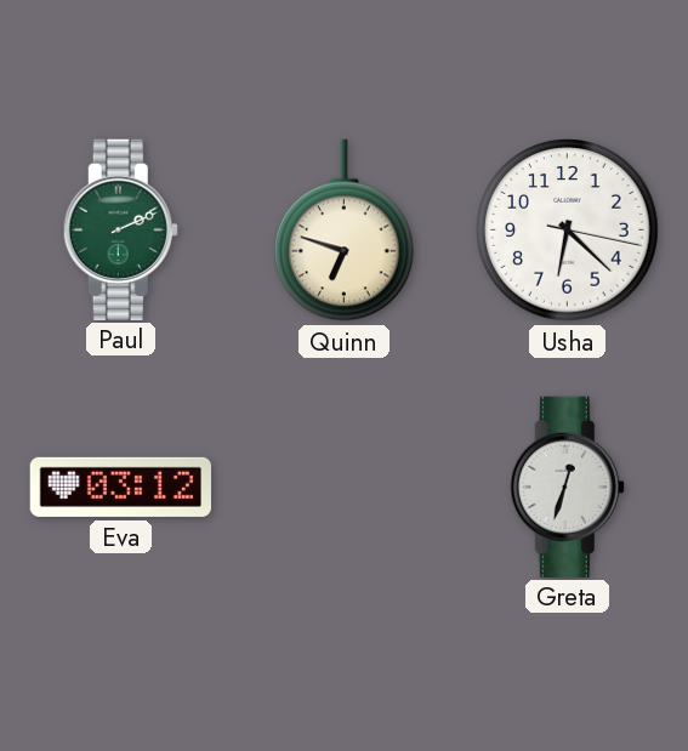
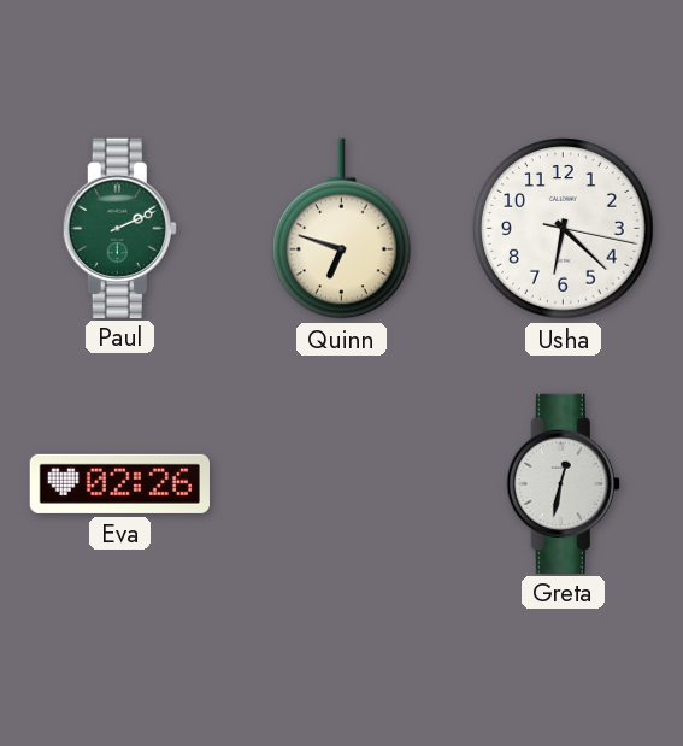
Eva: 03:12 -> 02:26
Greta: 12:33 -> 12:32
